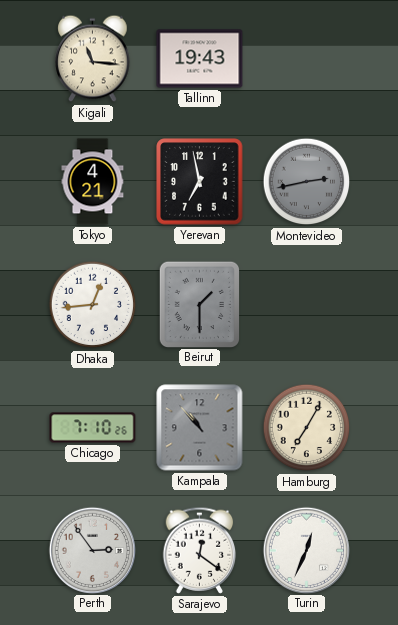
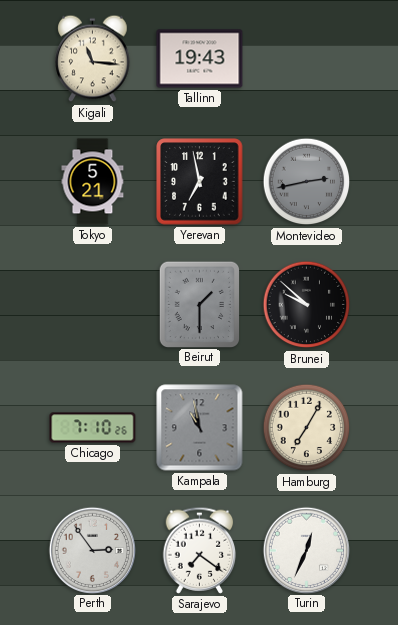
Tokyo: 4:21 -> 5:21
Dhaka: 12:44 -> none
Brunei: none -> 9:52
Kampala: 10:53 -> 10:58
Sarajevo: 12:21 -> 7:21
